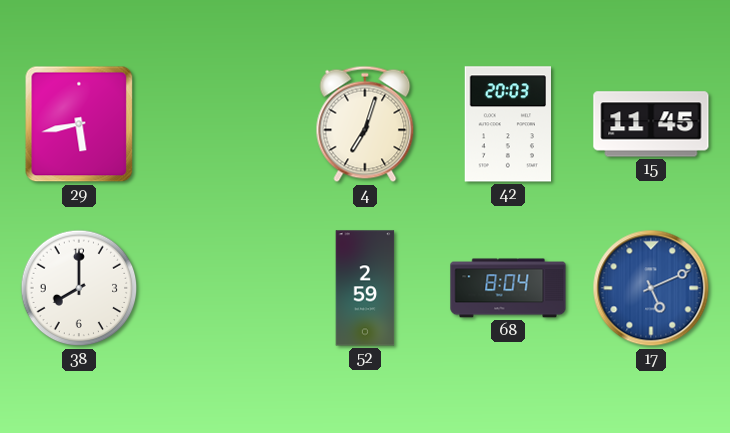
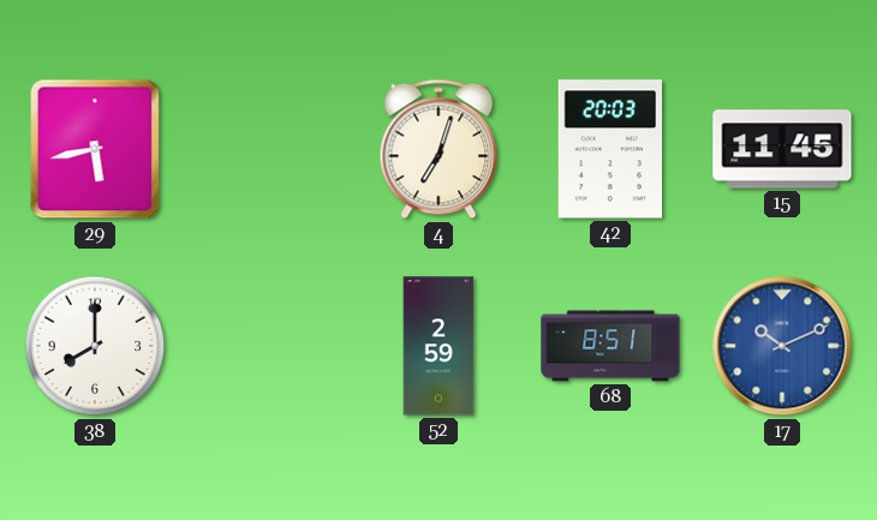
68: 8:04 -> 8:51
17: 5:11 -> 10:11
